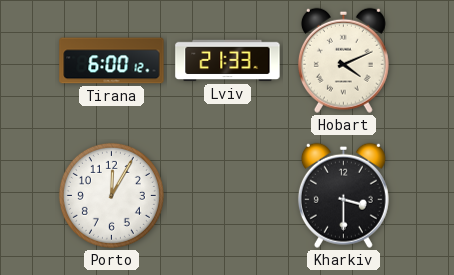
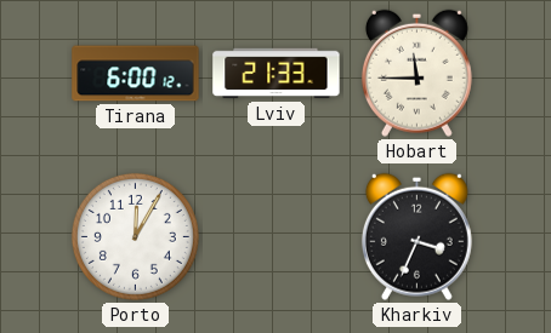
Hobart: 4:11 -> 11:45
Kharkiv: 3:30 -> 3:34
